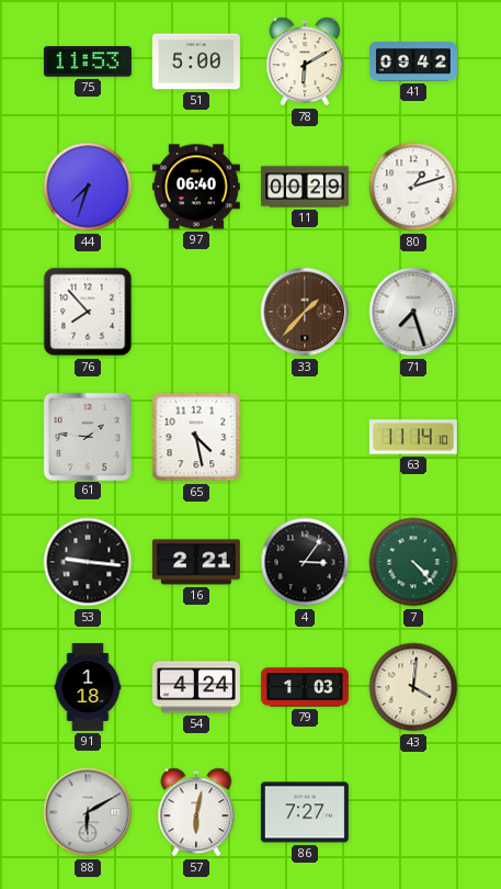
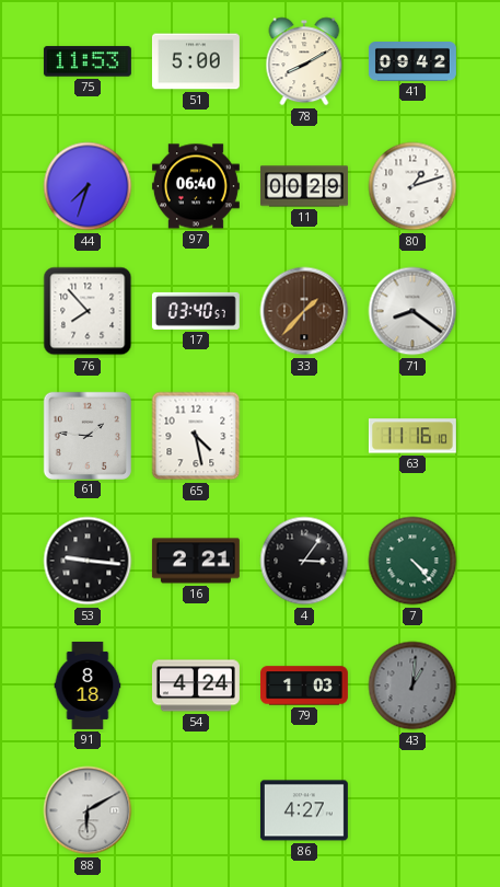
78: 6:10 -> 8:10
17: none -> 03:40
71: 7:27 -> 8:21
63: 11:14 -> 11:16
91: 1:18 -> 8:18
43: 4:01 -> 1:01
43 dial: cream -> grey
57: 6:02 -> none
86: 7:27 -> 4:27
